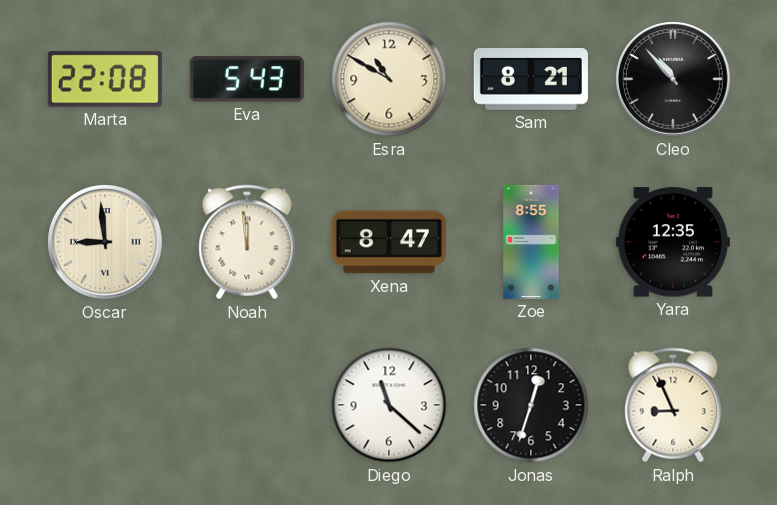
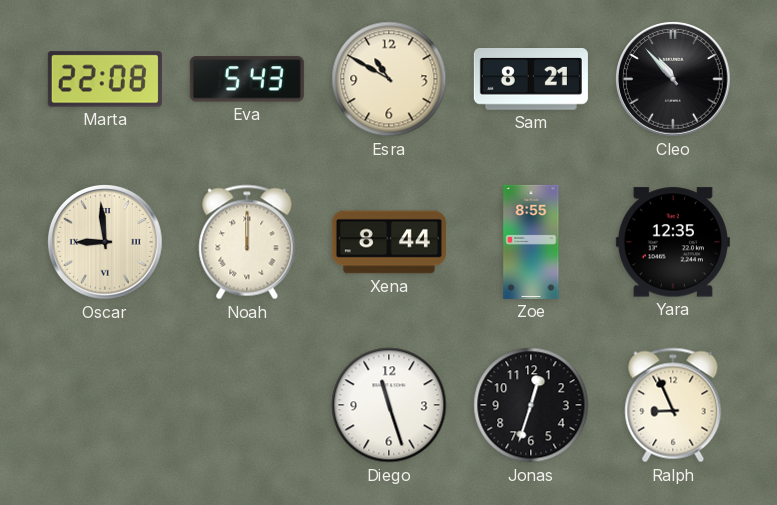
Noah: 11:59 -> 12:00
Xena: 8:47 -> 8:44
Diego: 11:22 -> 11:27
